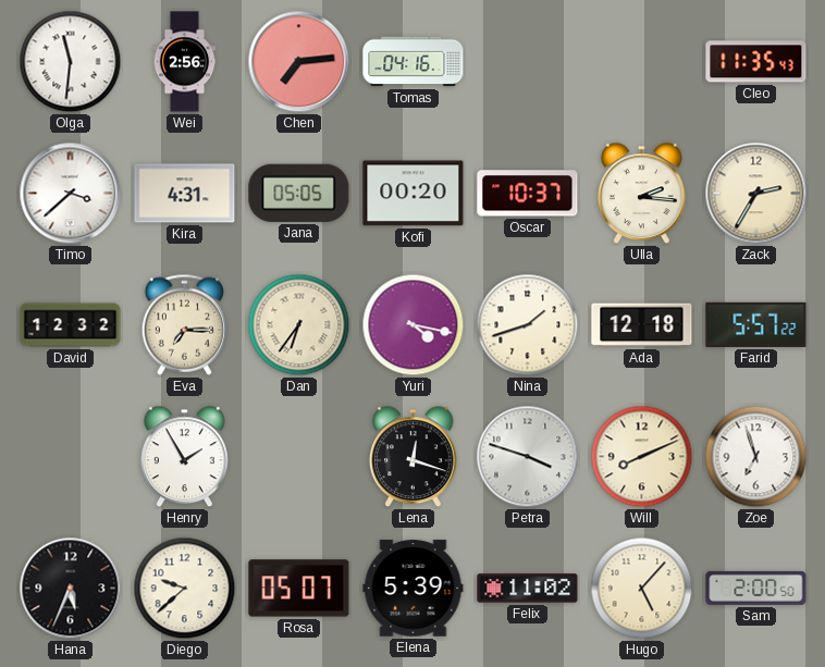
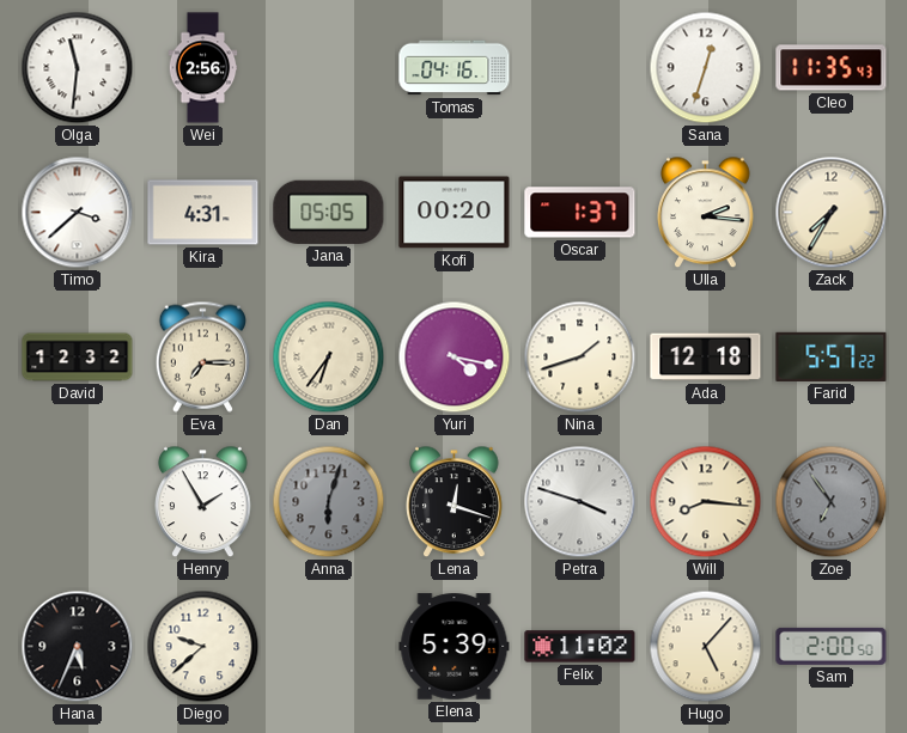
Chen: 7:14 -> none
Sana: none -> 12:33
Oscar: 10:37 -> 1:37
Zack: 2:35 -> 7:35
Anna: none -> 6:03
Will: 8:11 -> 8:16
Zoe: 6:57 -> 6:54
Zoe dial: white -> grey
Rosa: 05:07 -> none
